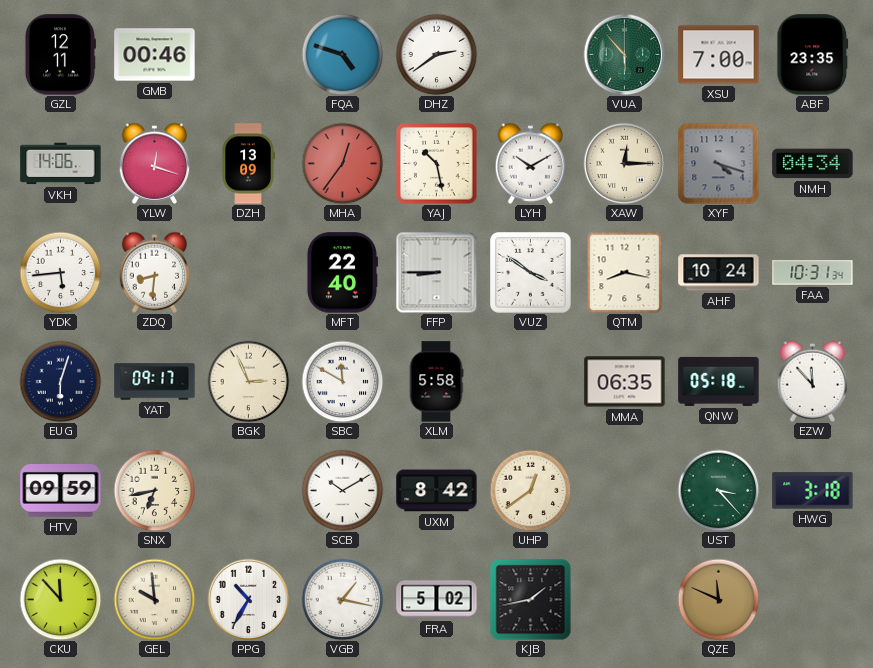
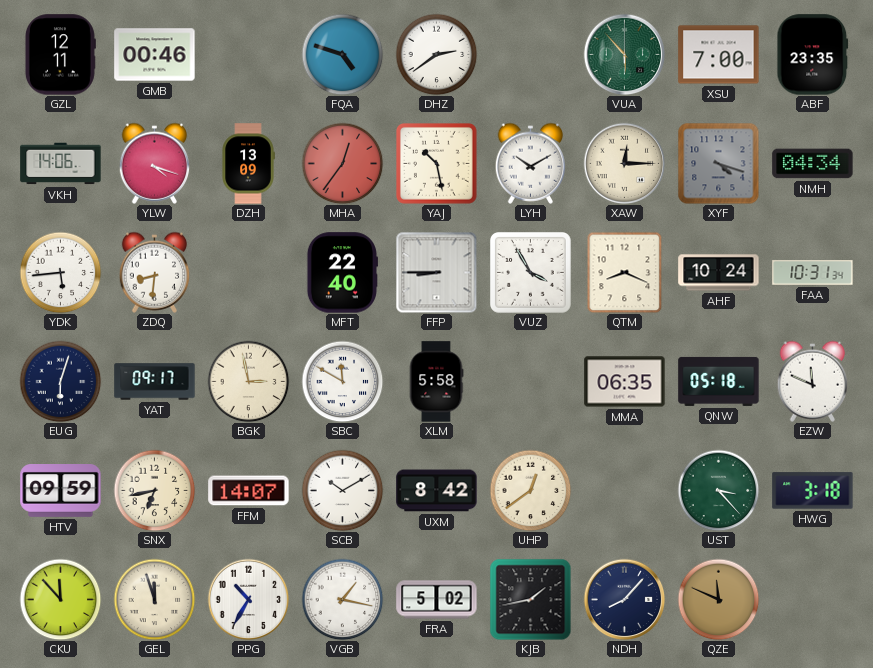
YLW: 12:18 -> 4:18
VUZ: 3:51 -> 3:55
QTM: 8:17 -> 8:19
BGK: 2:56 -> 2:58
EZW: 11:53 -> 11:49
FFM: none -> 14:07
GEL: 9:59 -> 11:57
NDH: none -> 8:07
